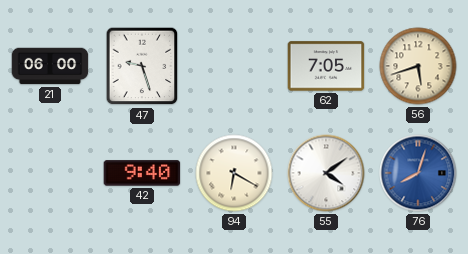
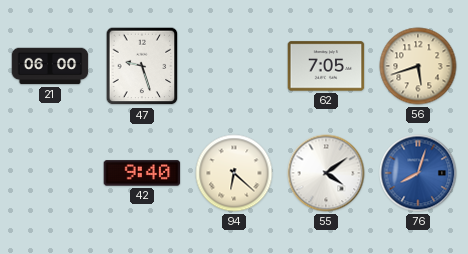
94: 6:20 -> 6:22
